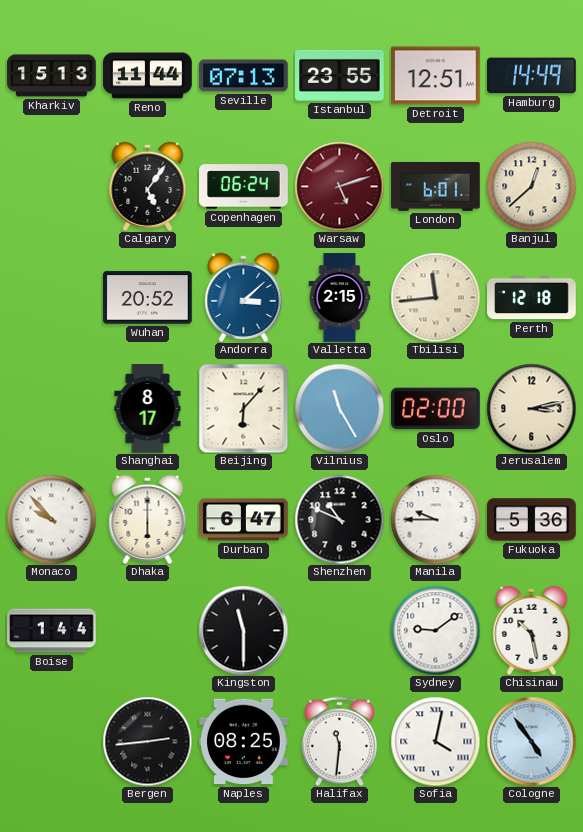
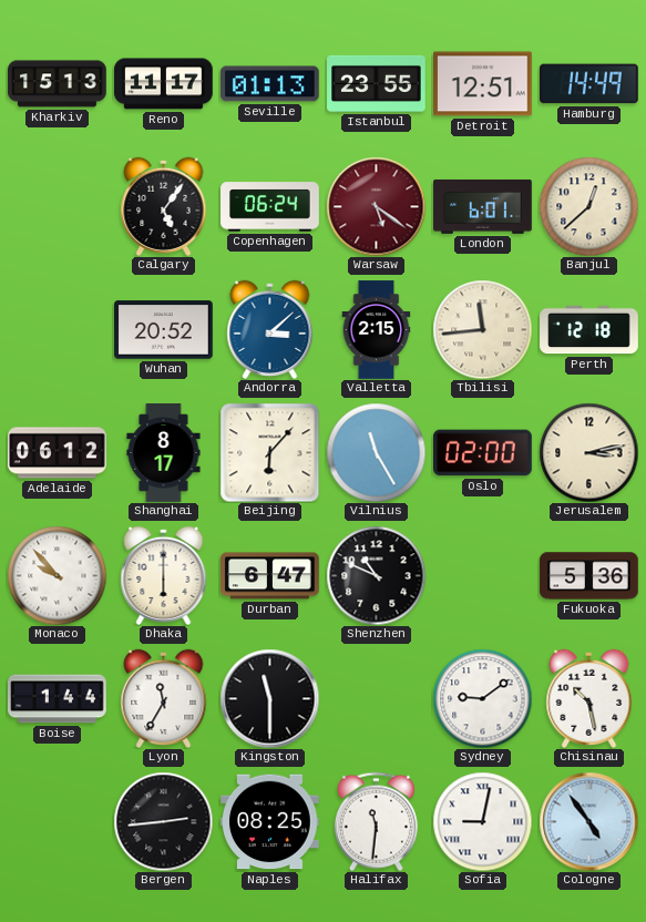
Reno: 11:44 -> 11:17
Seville: 07:13 -> 01:13
Warsaw: 5:12 -> 5:21
Adelaide: none -> 06:12
Manila: 9:45 -> none
Lyon: none -> 11:35
Sofia: 4:02 -> 9:02
